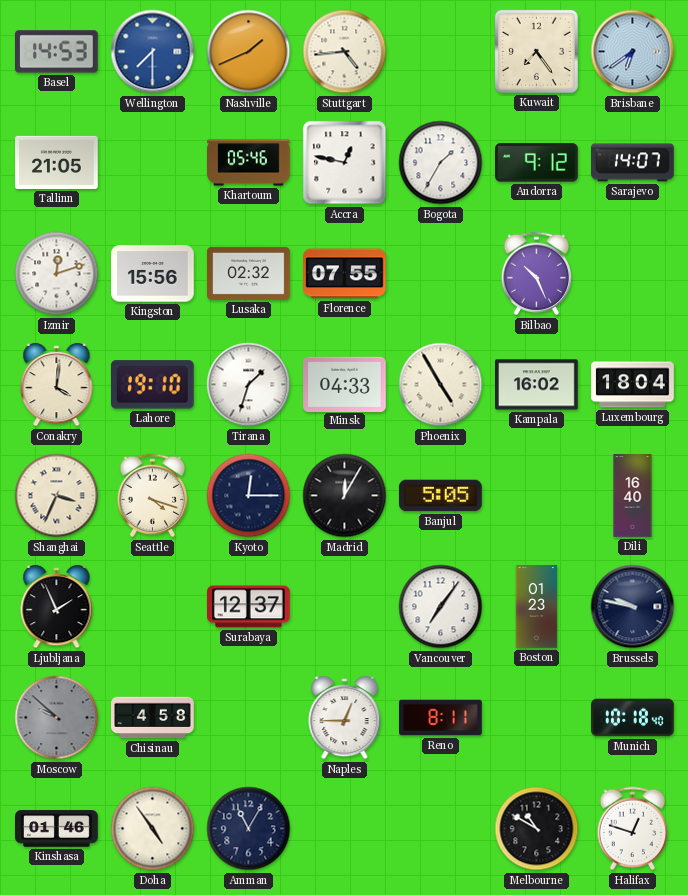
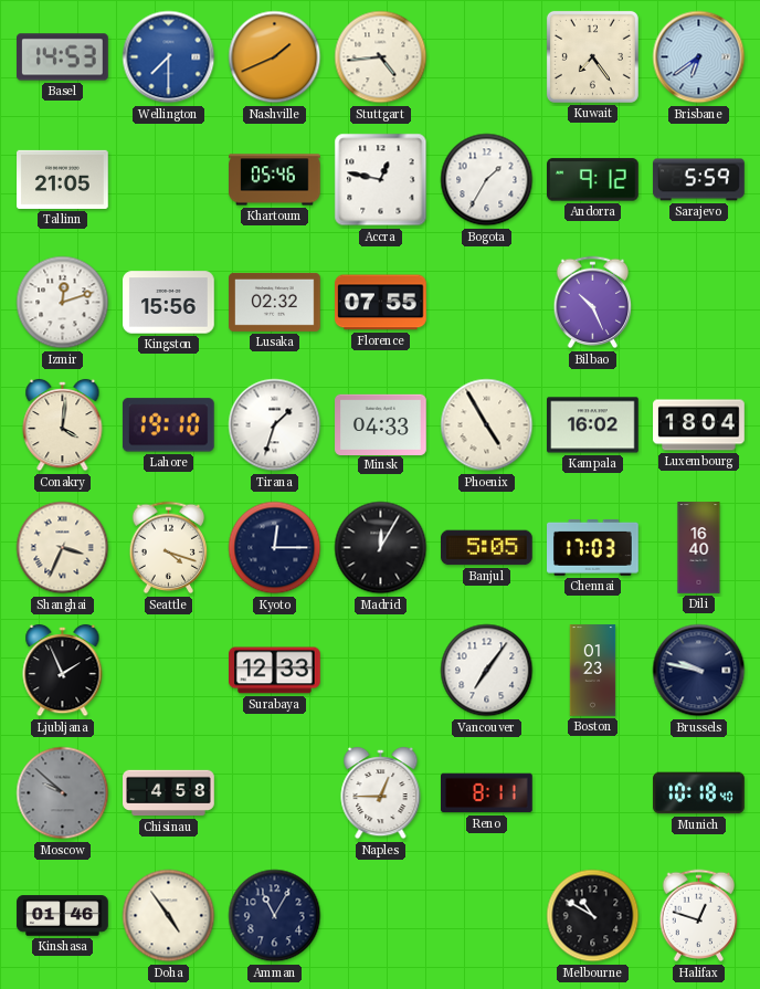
Sarajevo: 14:07 -> 5:59
Chennai: none -> 17:03
Surabaya: 12:37 -> 12:33
